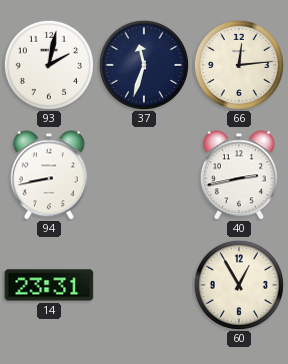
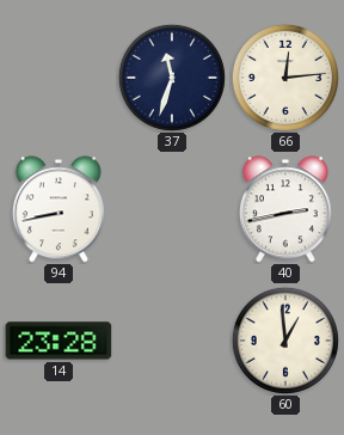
93: 2:02 -> none
14: 23:31 -> 23:28
60: 12:55 -> 12:59
